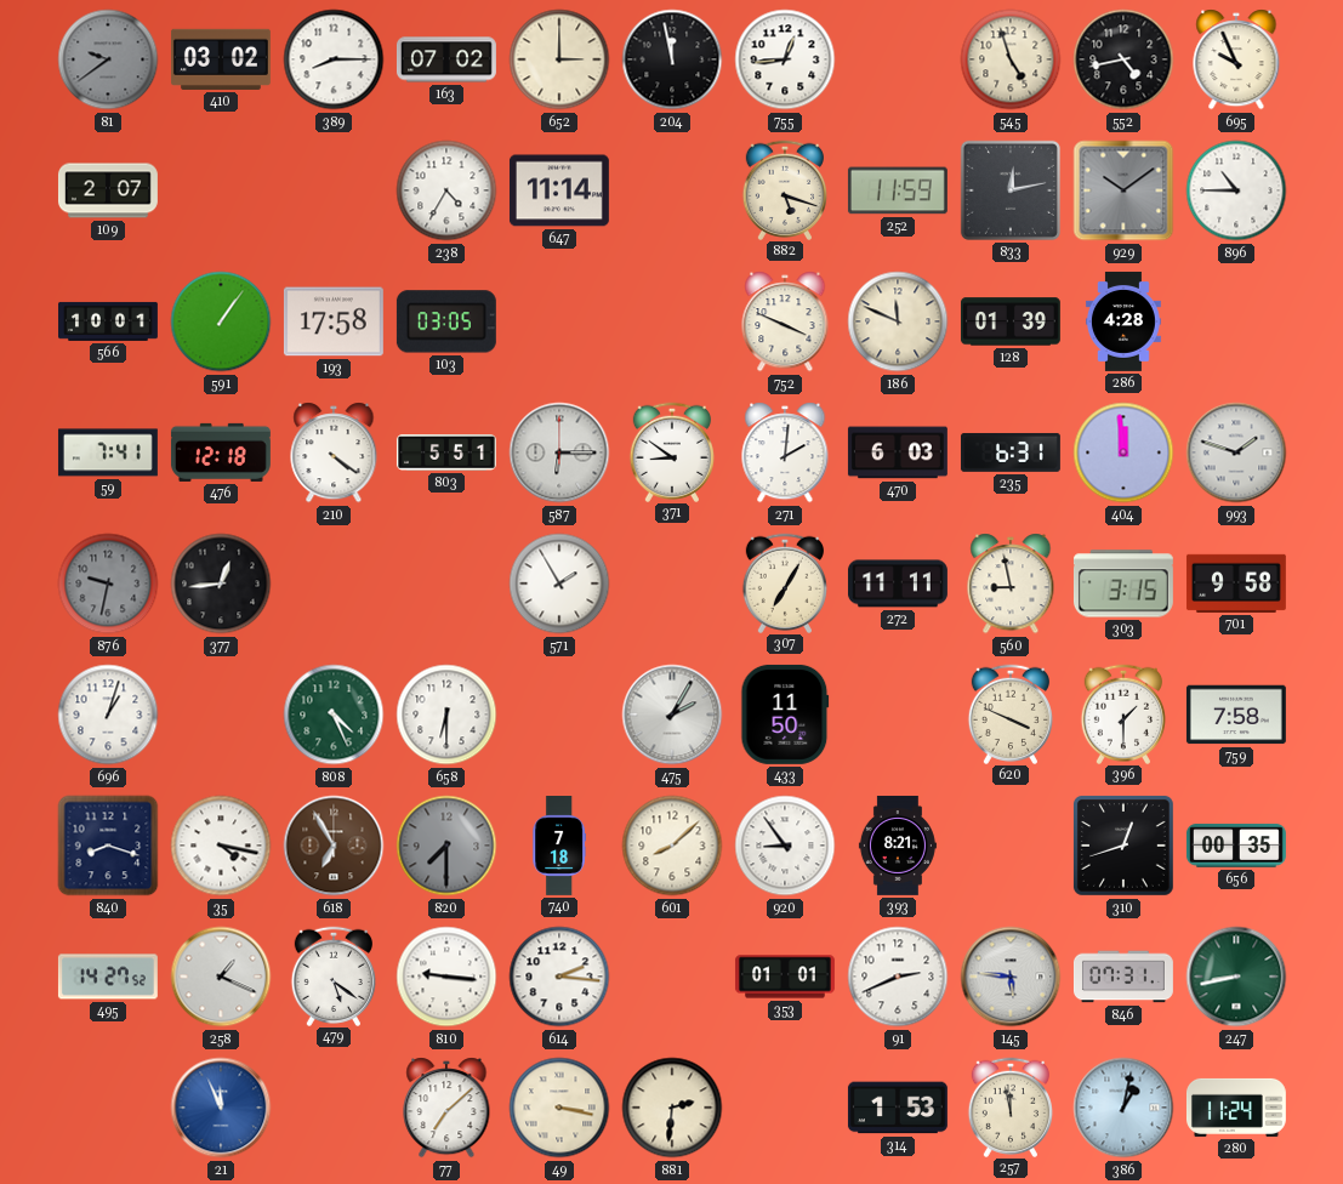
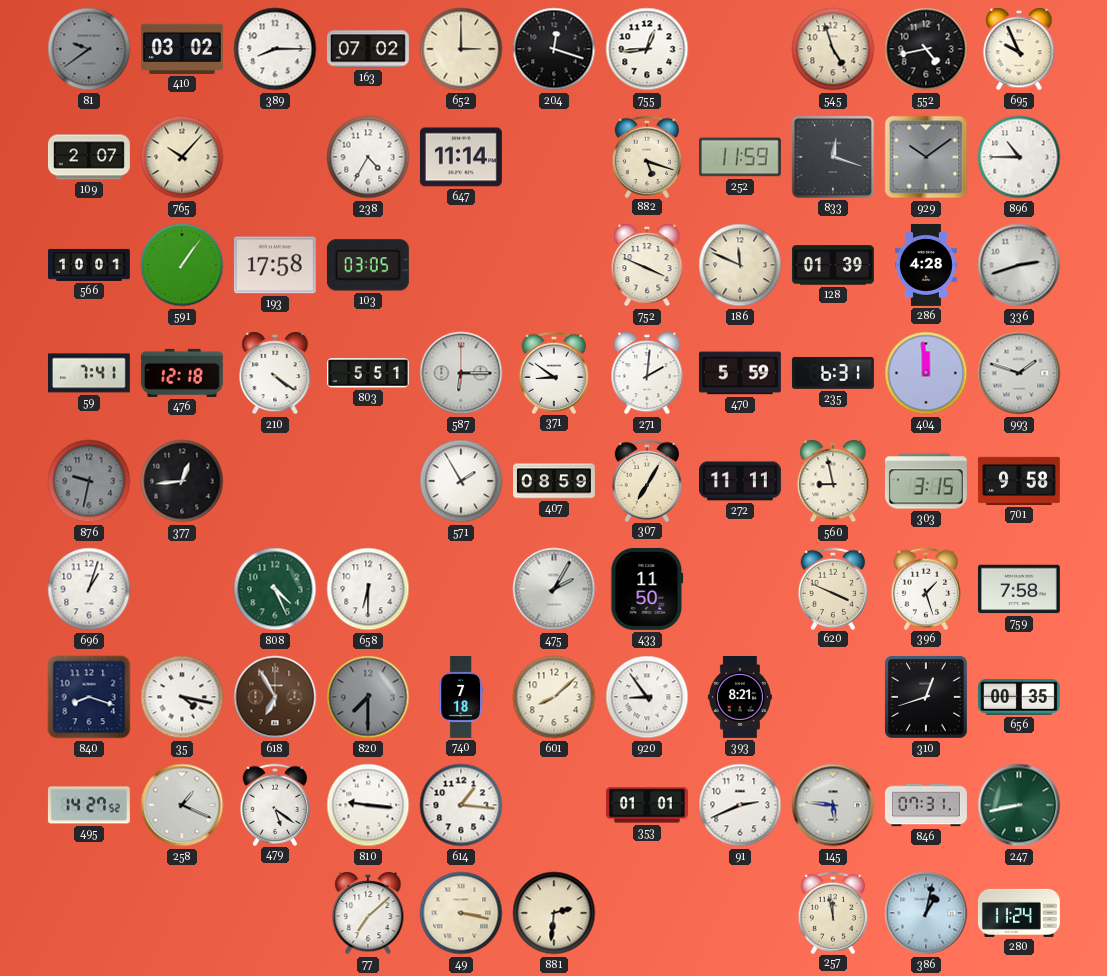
204: 11:58 -> 12:18
765: none -> 10:07
833: 12:13 -> 12:18
336: none -> 2:42
470: 6:03 -> 5:59
407: none -> 08:59
396: 1:30 -> 1:27
614: 2:16 -> 1:16
21: 11:56 -> none
314: 1:53 -> none
